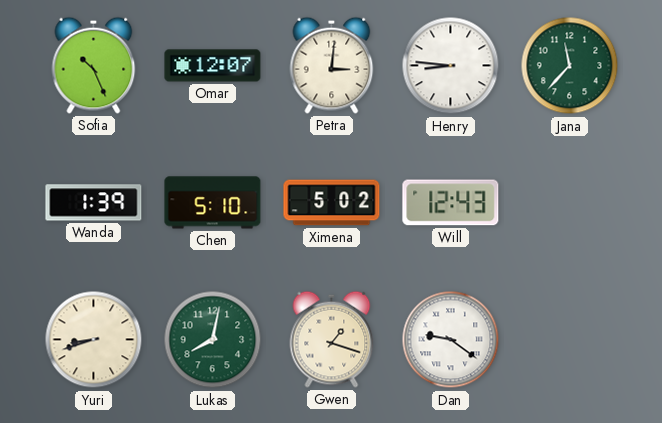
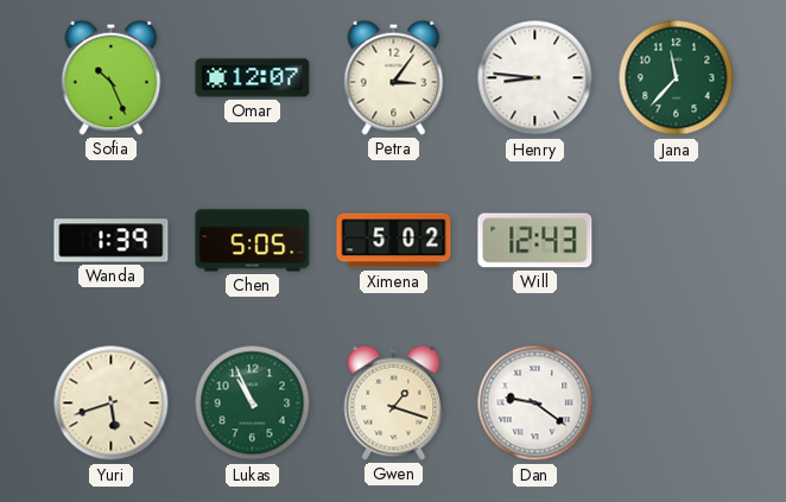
Petra: 3:01 -> 3:06
Chen: 5:10 -> 5:05
Yuri: 8:42 -> 5:42
Lukas: 8:02 -> 10:56
